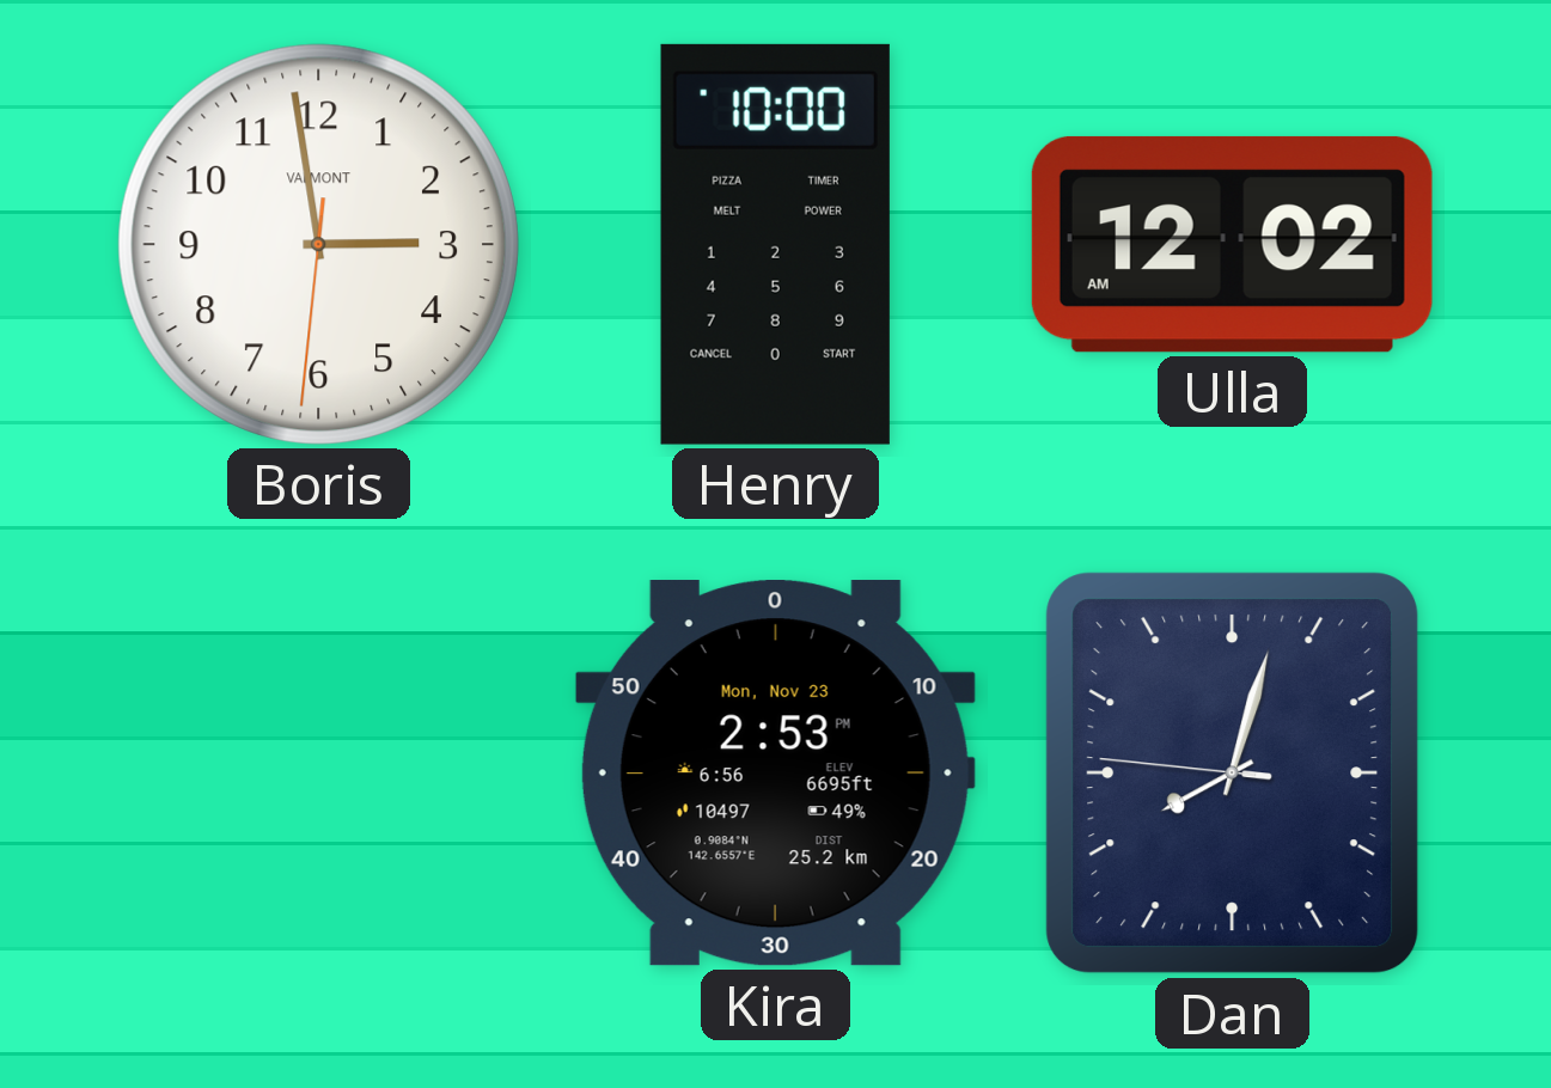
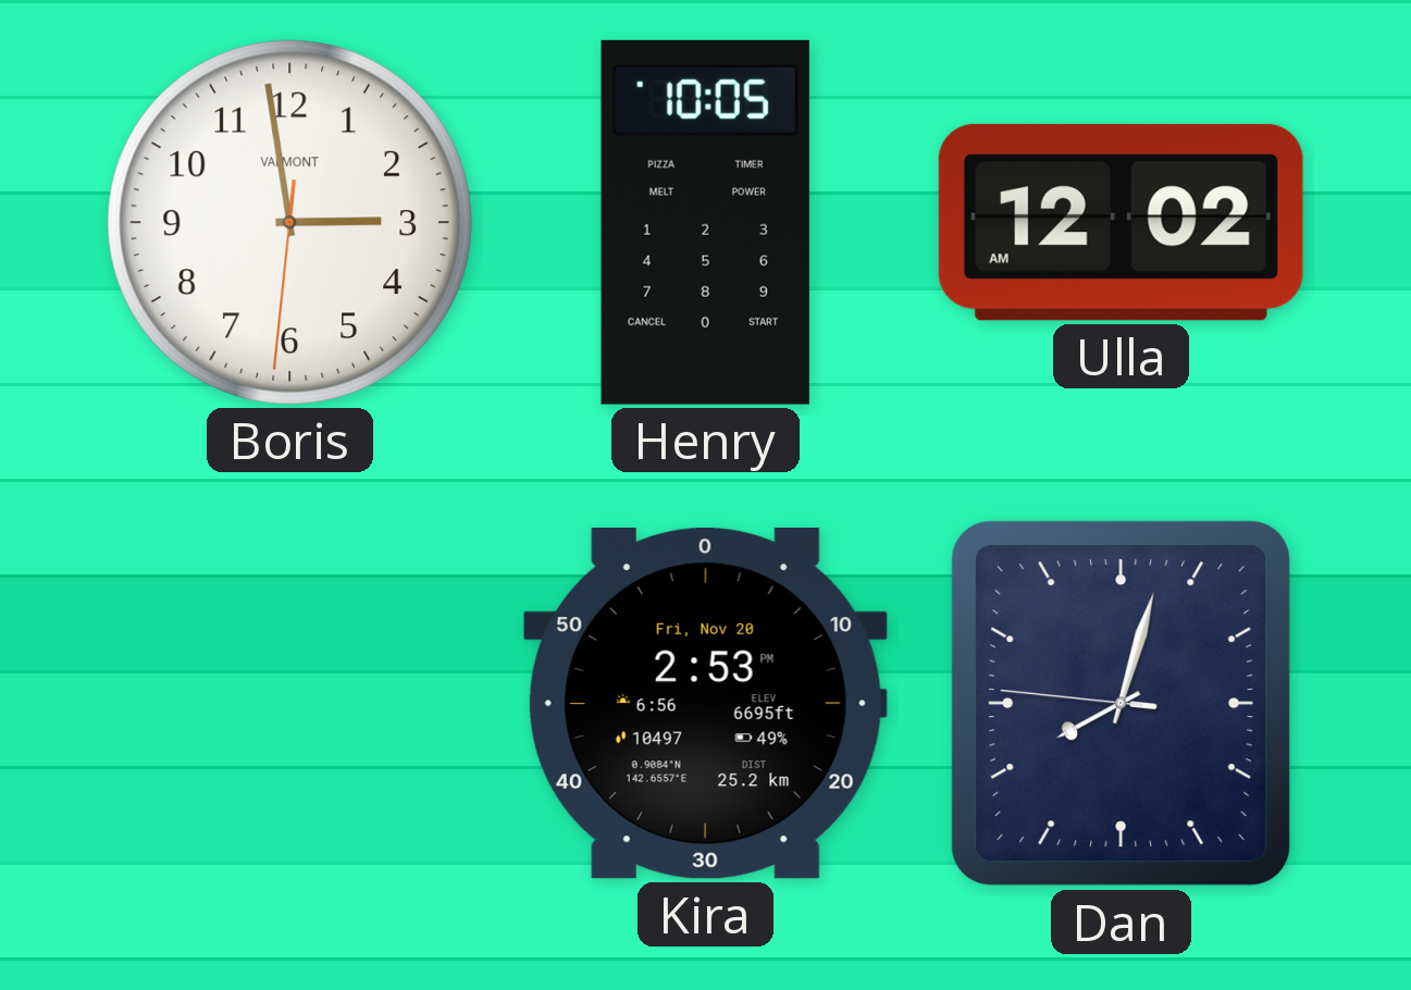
Henry: 10:00 -> 10:05
Kira date: Mon, Nov 23 -> Fri, Nov 20
